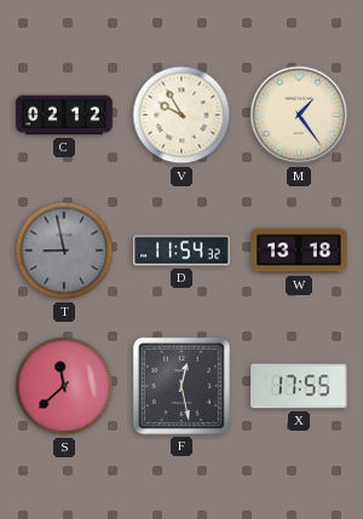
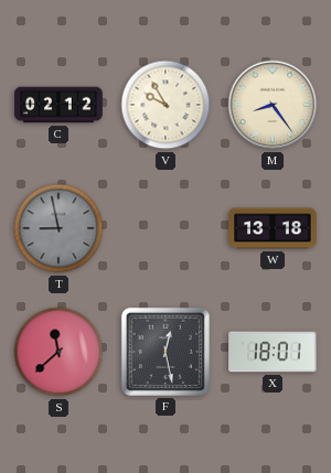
M: 1:24 -> 8:24
D: 11:54 -> none
X: 17:55 -> 18:01
